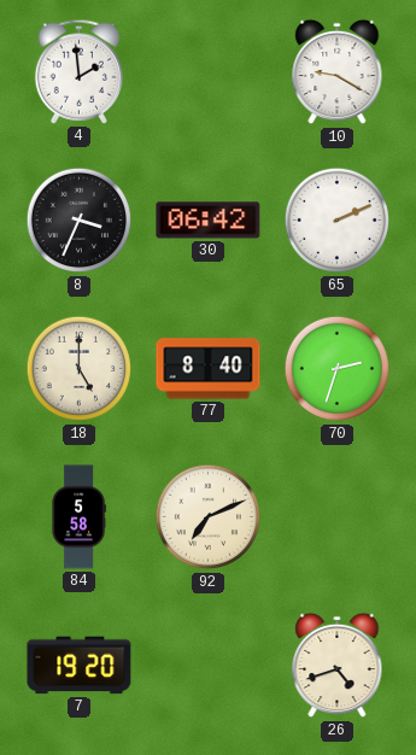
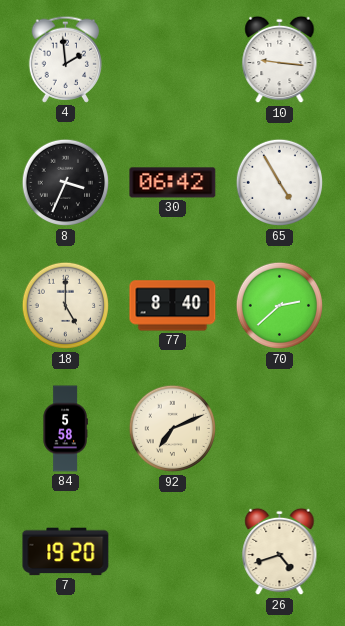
10: 9:20 -> 9:16
65: 2:11 -> 4:55
70: 2:33 -> 2:38
